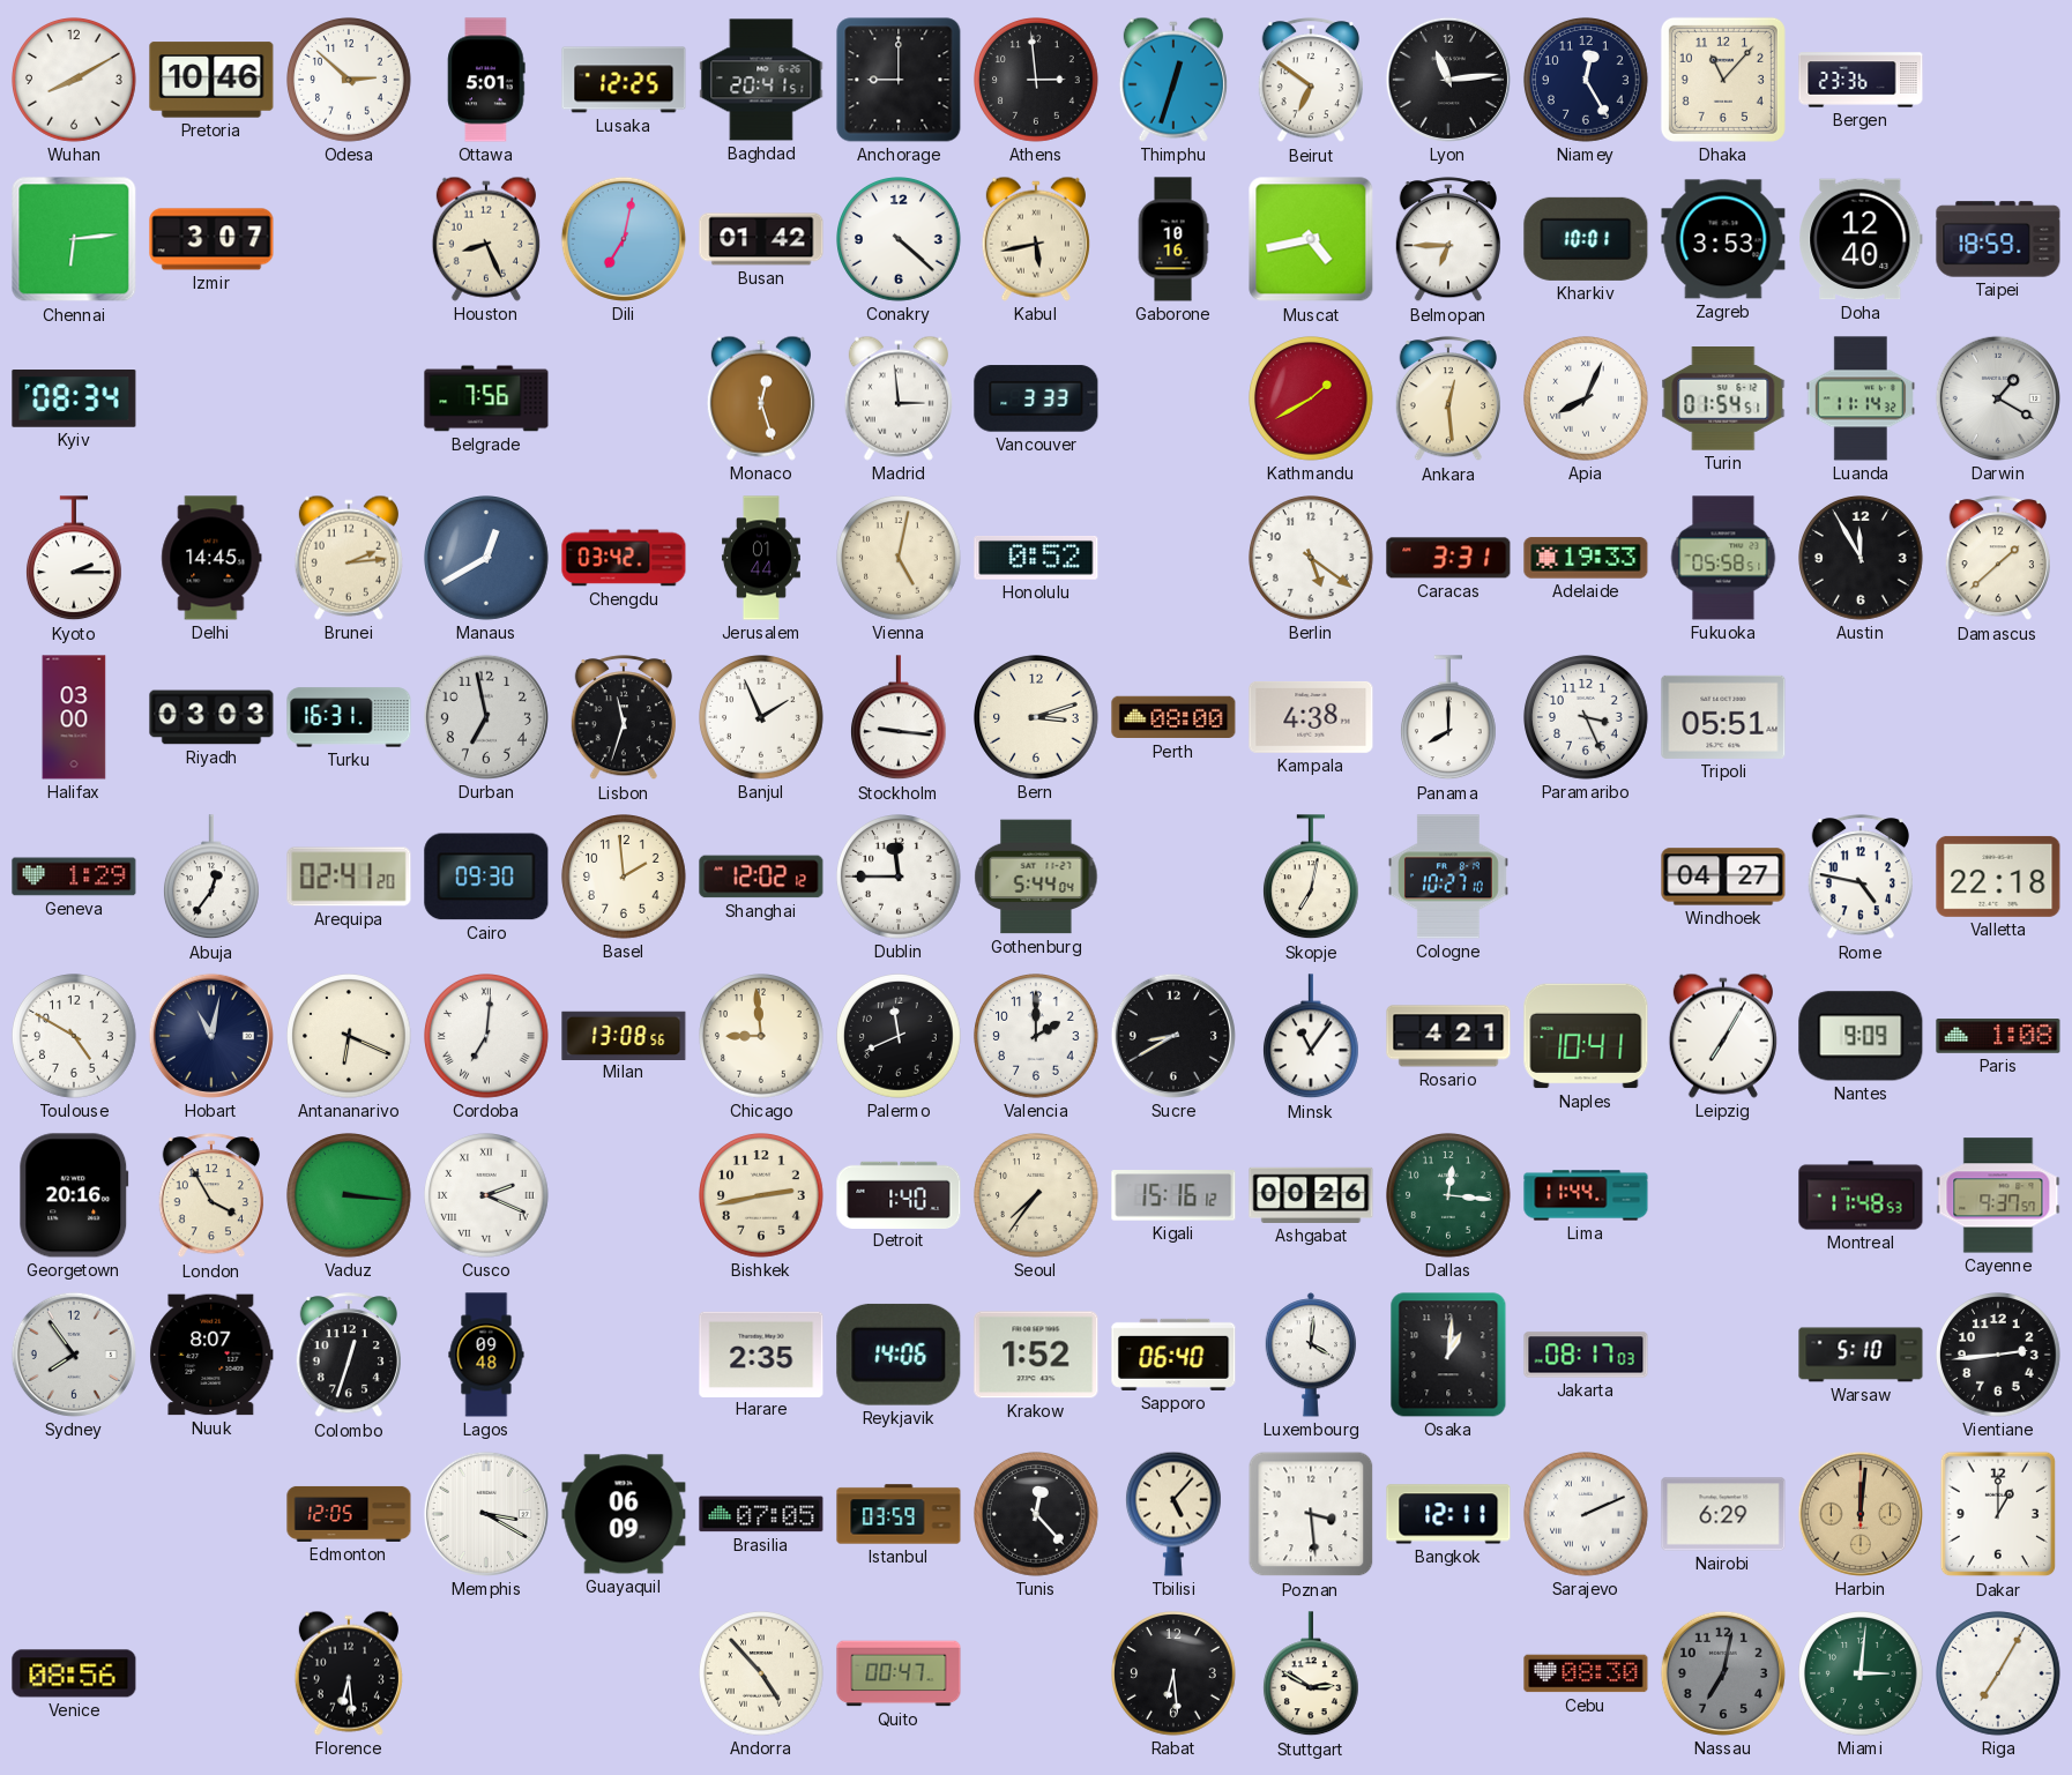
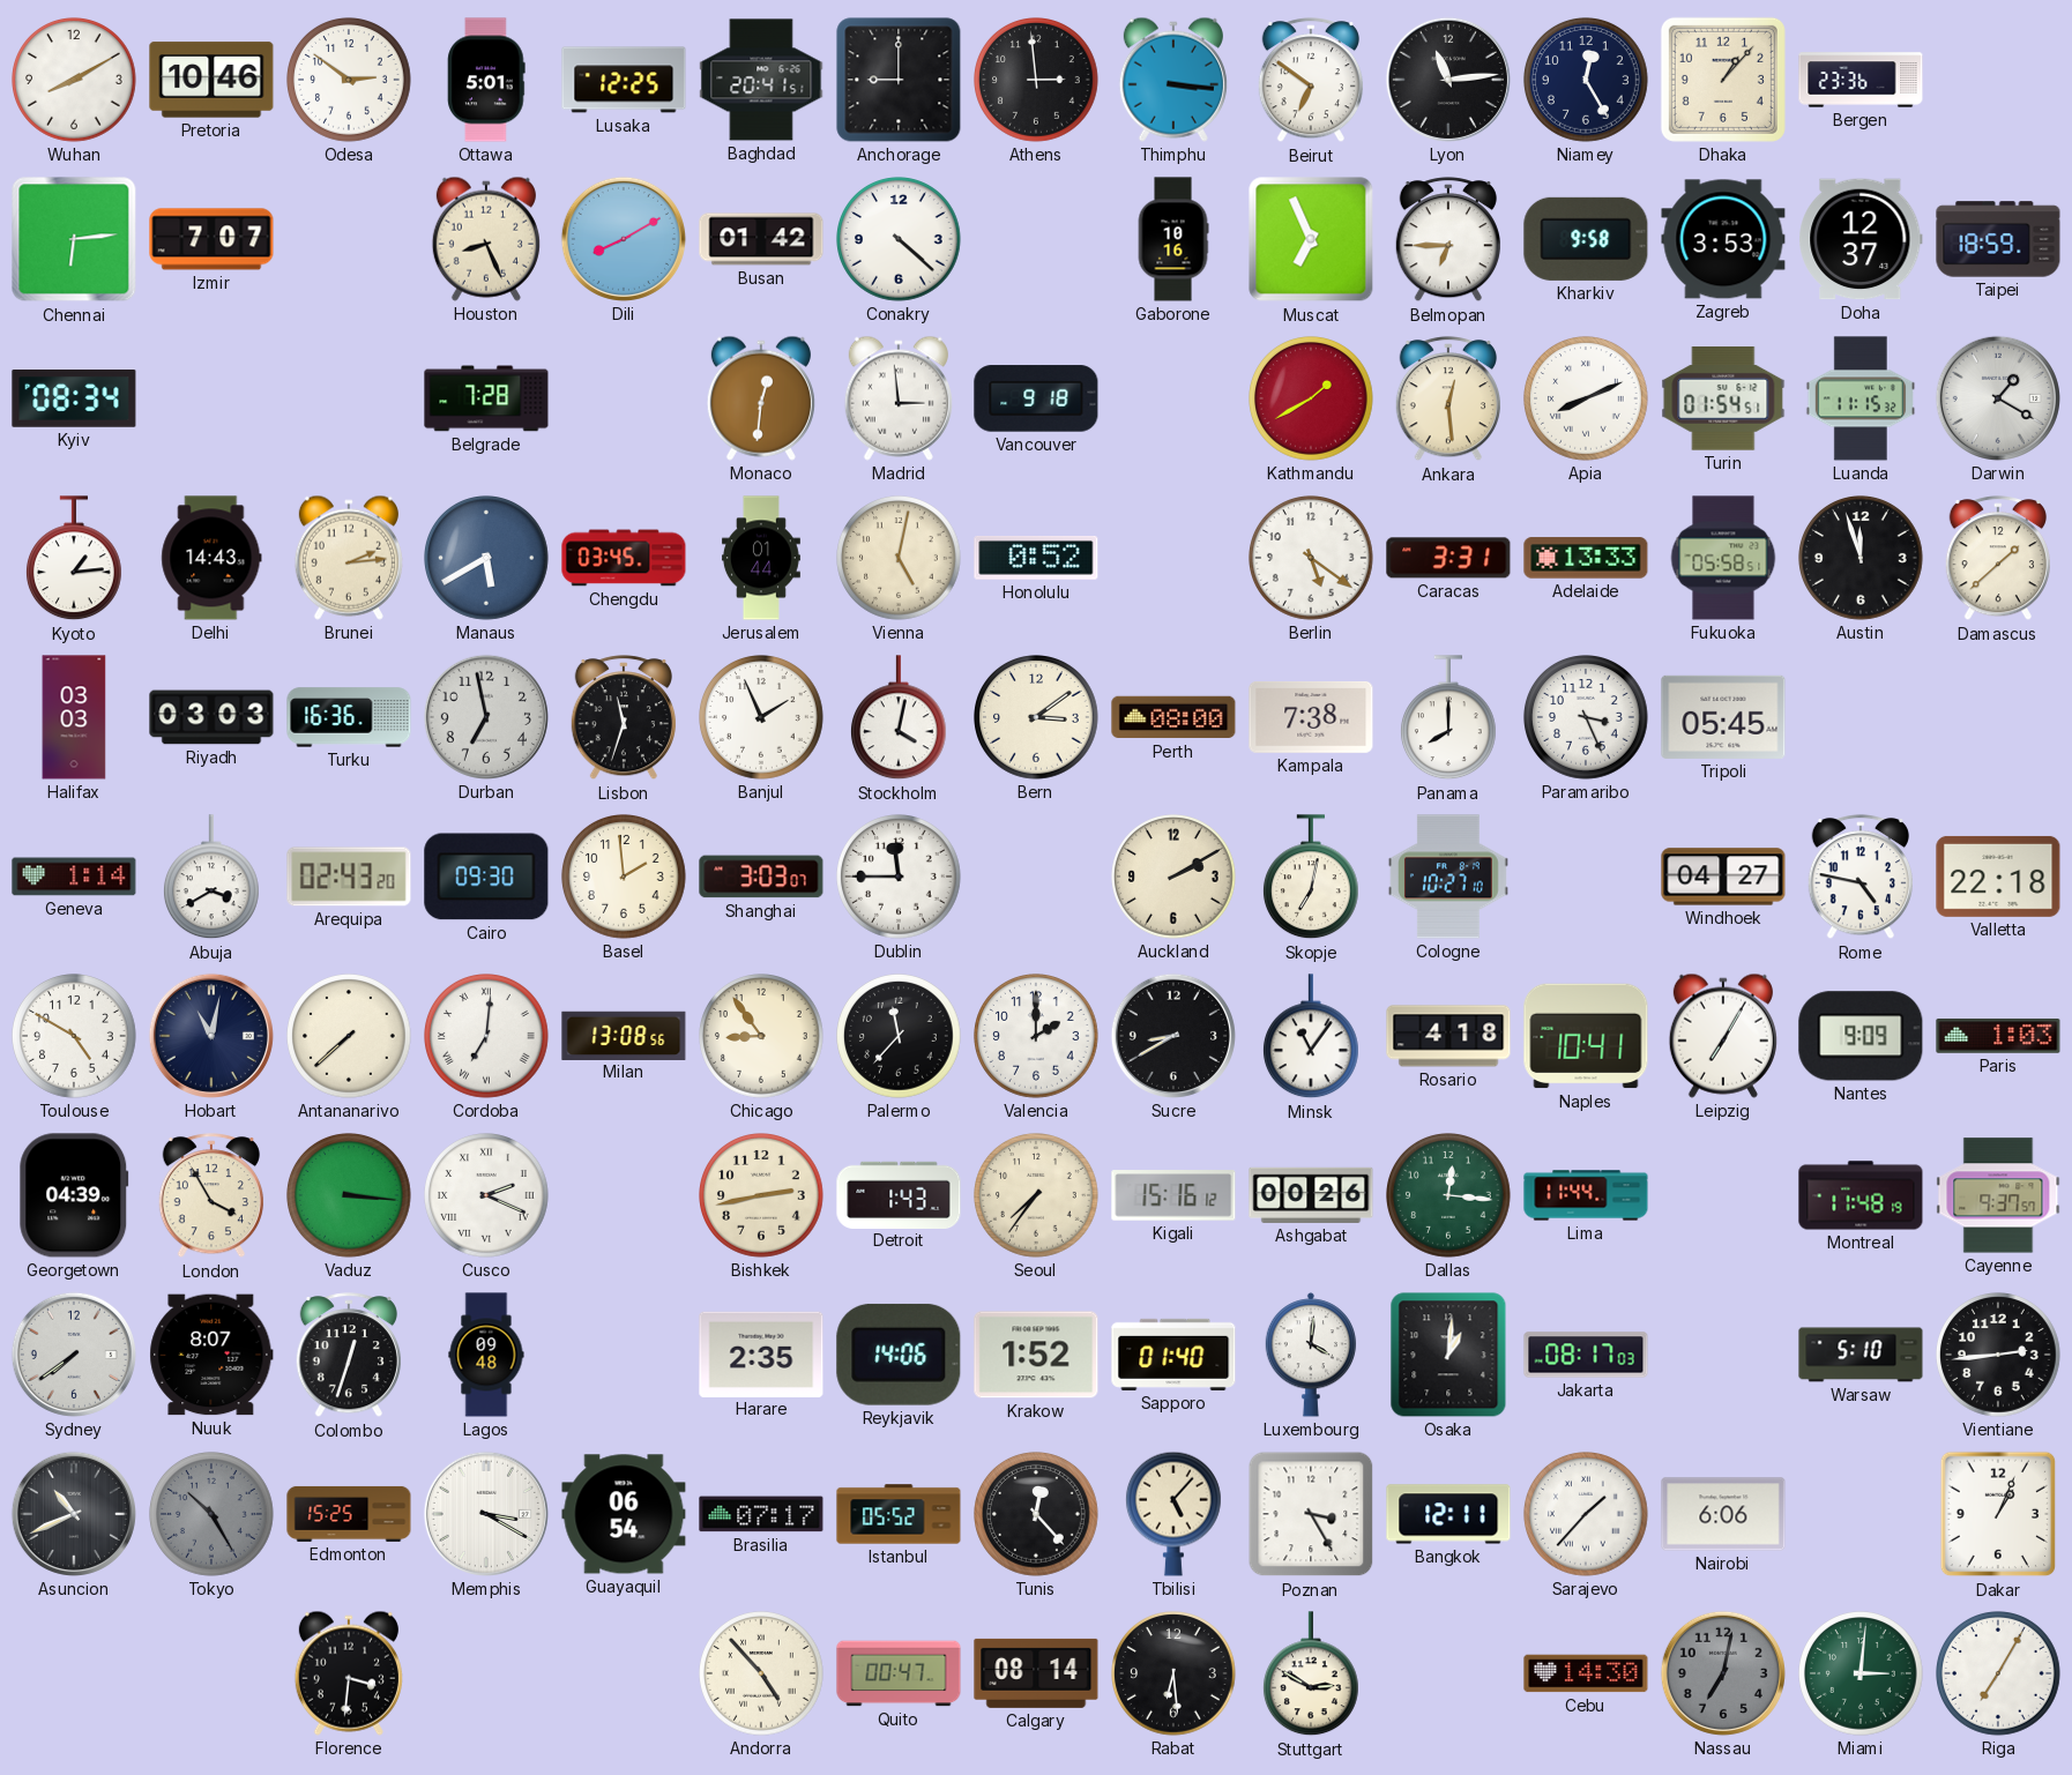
Odesa: 2:52 -> 2:51
Thimphu: 12:33 -> 3:16
Dhaka: 11:07 -> 1:07
Izmir: 3:07 -> 7:07
Dili: 7:02 -> 8:10
Kabul: 5:43 -> none
Muscat: 4:43 -> 6:56
Kharkiv: 10:01 -> 9:58
Doha: 12:40 -> 12:37
Belgrade: 7:56 -> 7:28
Monaco: 12:27 -> 12:31
Vancouver: 3:33 -> 9:18
Apia: 8:04 -> 8:11
Luanda: 11:14 -> 11:15
Kyoto: 2:15 -> 1:14
Delhi: 14:45 -> 14:43
Manaus: 12:40 -> 5:40
Chengdu: 03:42 -> 03:45
Adelaide: 19:33 -> 13:33
Austin: 11:55 -> 11:57
Halifax: 03:00 -> 03:03
Turku: 16:31 -> 16:36
Stockholm: 9:16 -> 4:02
Bern: 3:12 -> 3:09
Kampala: 4:38 -> 7:38
Tripoli: 05:51 -> 05:45
Geneva: 1:29 -> 1:14
Abuja: 12:36 -> 3:40
Arequipa: 02:41 -> 02:43
Shanghai: 12:02 -> 3:03
Gothenburg: 5:44 -> none
Auckland: none -> 2:10
Antananarivo: 6:19 -> 7:38
Chicago: 8:59 -> 8:54
Palermo: 11:41 -> 11:37
Rosario: 4:21 -> 4:18
Paris: 1:08 -> 1:03
Georgetown: 20:16 -> 04:39
Detroit: 1:40 -> 1:43
Montreal: 11:48:53 -> 11:48:19
Sydney: 7:54 -> 7:39
Sapporo: 06:40 -> 01:40
Asuncion: none -> 10:41
Tokyo: none -> 10:25
Edmonton: 12:05 -> 15:25
Guayaquil: 06:09 -> 06:54
Brasilia: 07:05 -> 07:17
Istanbul: 03:59 -> 05:52
Poznan: 3:29 -> 3:25
Sarajevo: 2:11 -> 1:37
Nairobi: 6:29 -> 6:06
Harbin: 12:01 -> none
Dakar: 1:00 -> 1:04
Venice: 08:56 -> none
Florence: 6:29 -> 3:31
Calgary: none -> 08:14
Cebu: 08:30 -> 14:30
